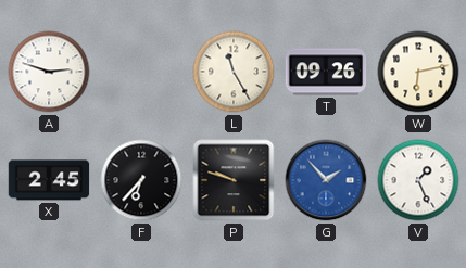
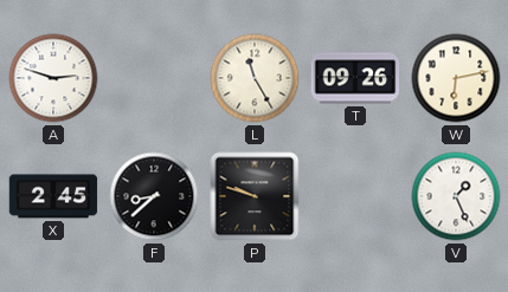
F: 6:37 -> 8:38
G: 1:53 -> none
